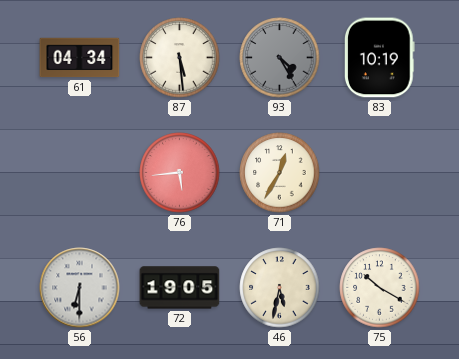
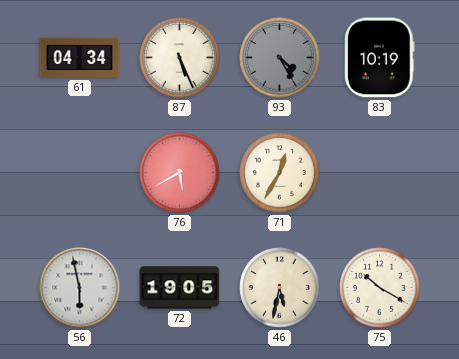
87: 5:29 -> 5:26
76: 5:44 -> 5:40
56: 6:30 -> 5:58
